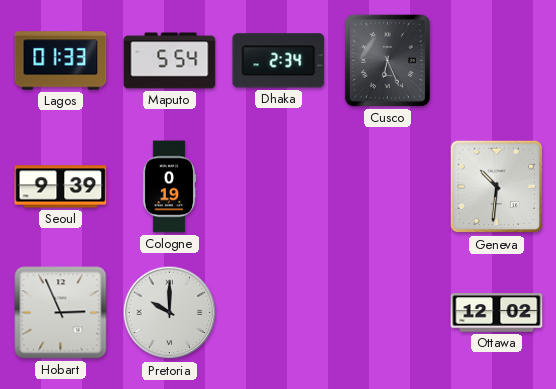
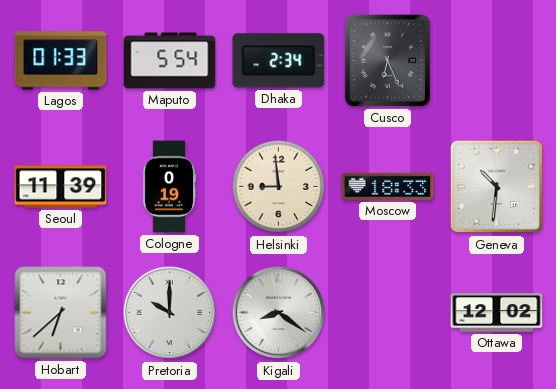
Seoul: 9:39 -> 11:39
Helsinki: none -> 8:59
Moscow: none -> 18:33
Hobart: 2:56 -> 6:38
Kigali: none -> 8:21
